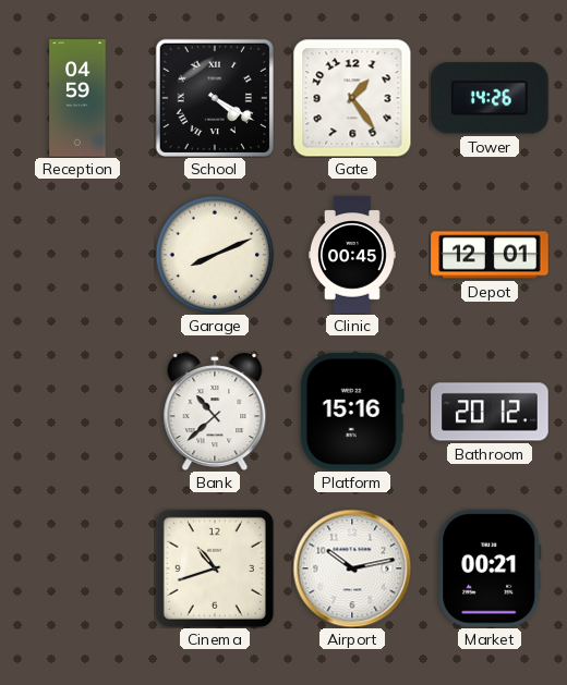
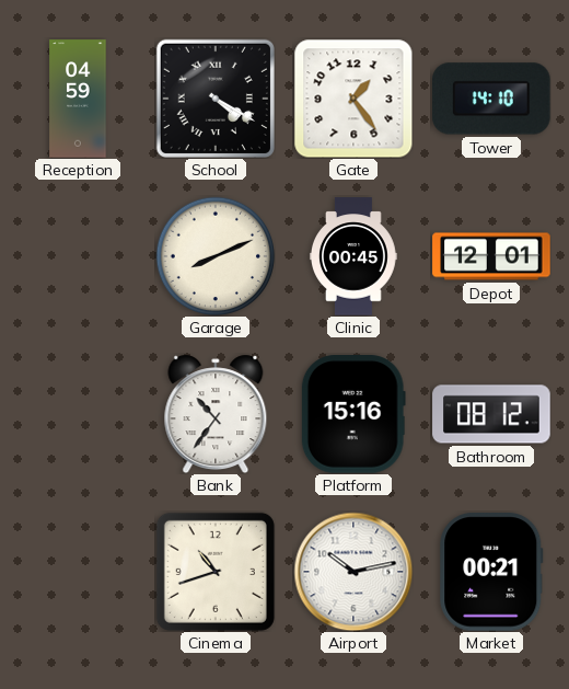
Tower: 14:26 -> 14:10
Bank: 10:38 -> 10:36
Bathroom: 20:12 -> 08:12
